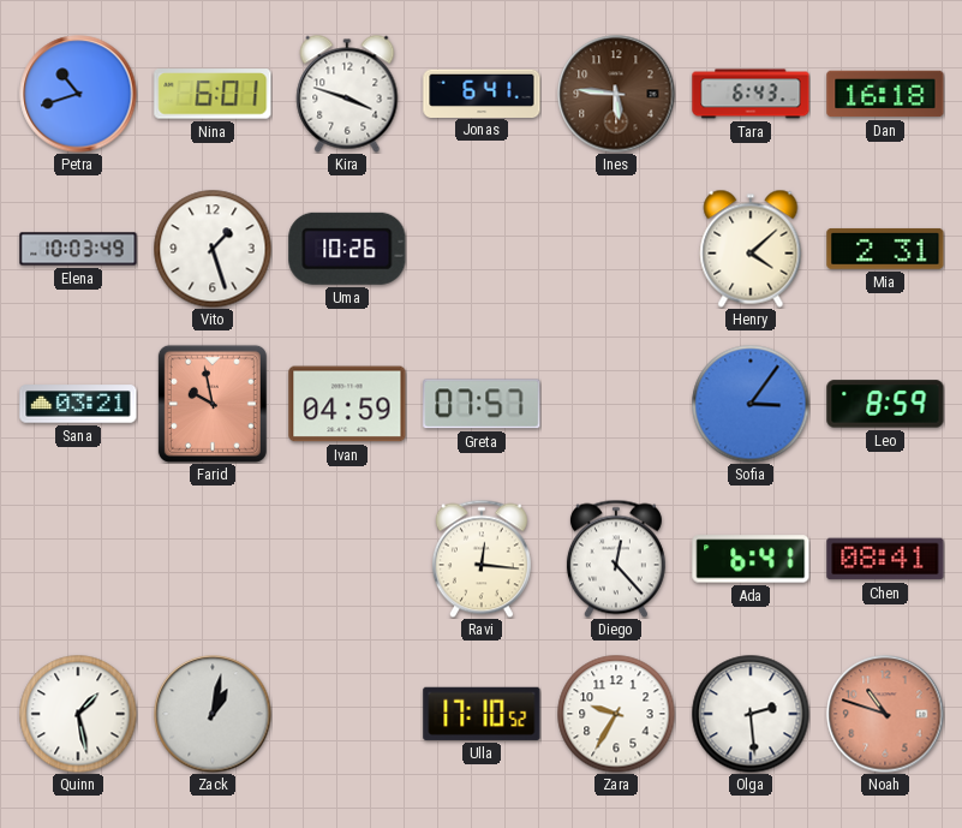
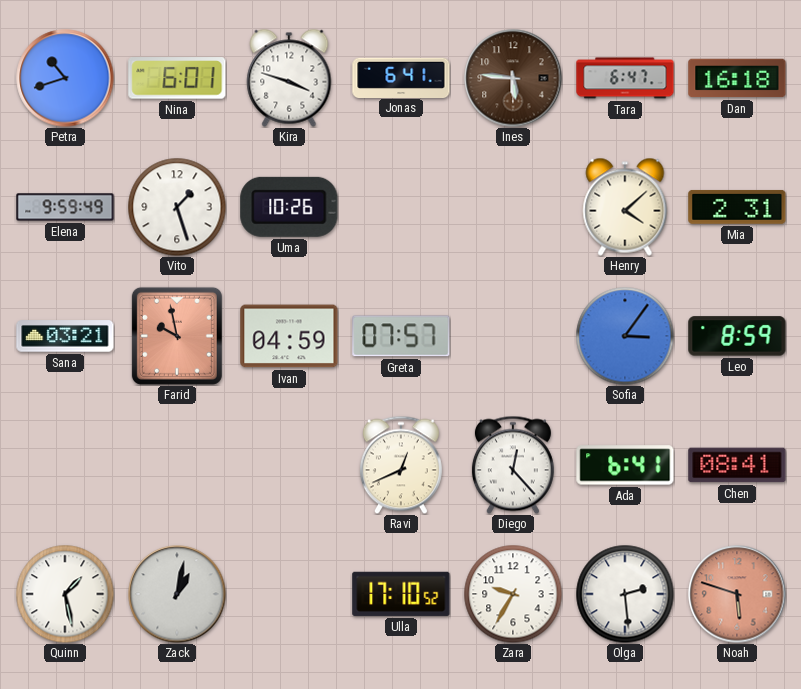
Tara: 6:43 -> 6:47
Elena: 10:03 -> 9:59
Ravi: 12:16 -> 12:41
Noah: 10:48 -> 5:48
